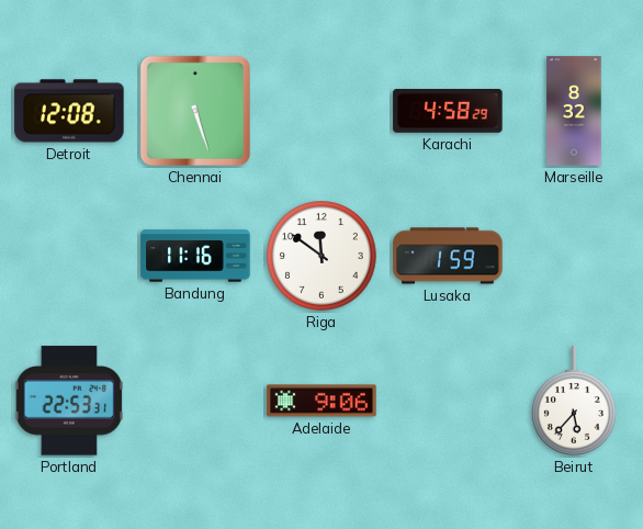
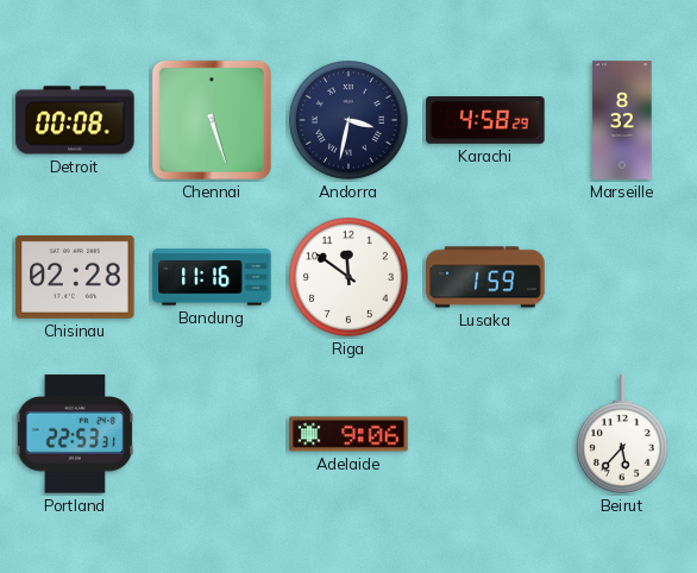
Detroit: 12:08 -> 00:08
Andorra: none -> 3:32
Chisinau: none -> 02:28
